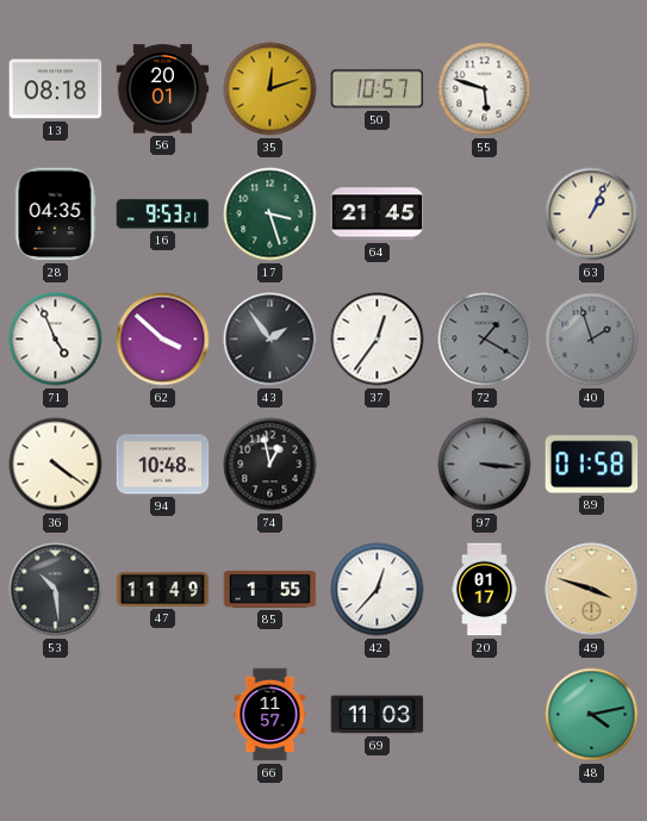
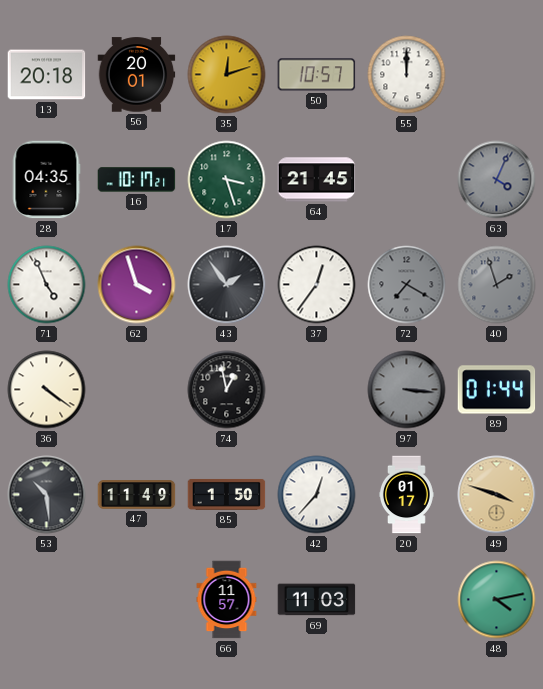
13: 08:18 -> 20:18
55: 5:48 -> 12:00
16: 9:53 -> 10:17
63: 1:04 -> 4:04
63 dial: cream -> grey
62: 3:52 -> 3:57
72: 1:20 -> 7:20
94: 10:48 -> none
89: 01:58 -> 01:44
85: 1:55 -> 1:50
